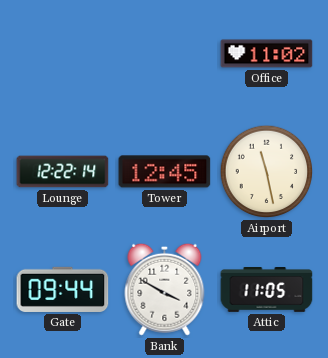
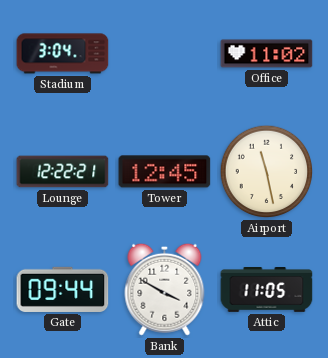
Stadium: none -> 3:04
Lounge: 12:22:14 -> 12:22:21
